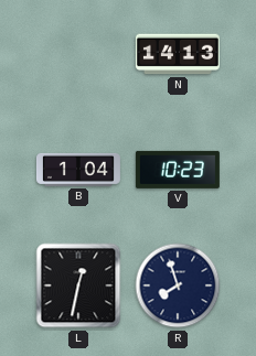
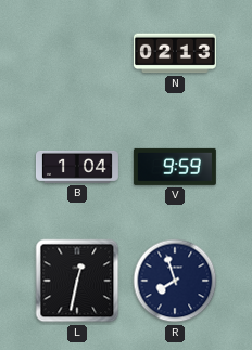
N: 14:13 -> 02:13
V: 10:23 -> 9:59
